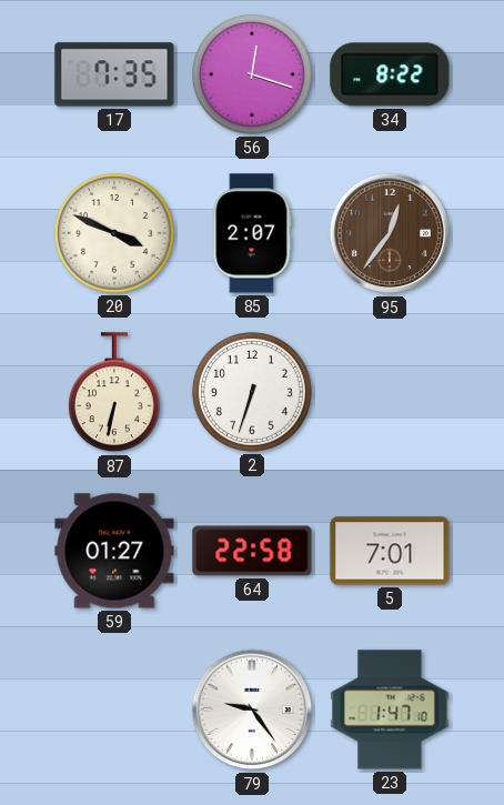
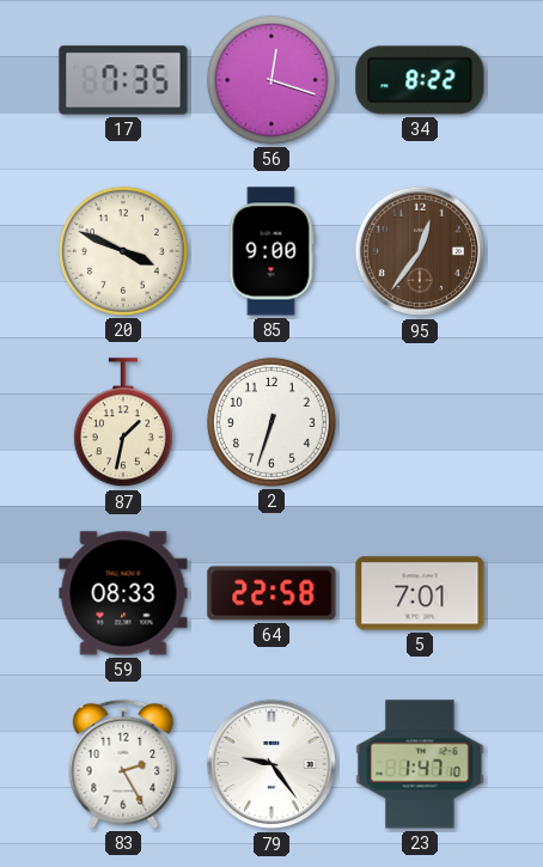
85: 2:07 -> 9:00
87: 6:32 -> 1:32
59: 01:27 -> 08:33
83: none -> 2:25
